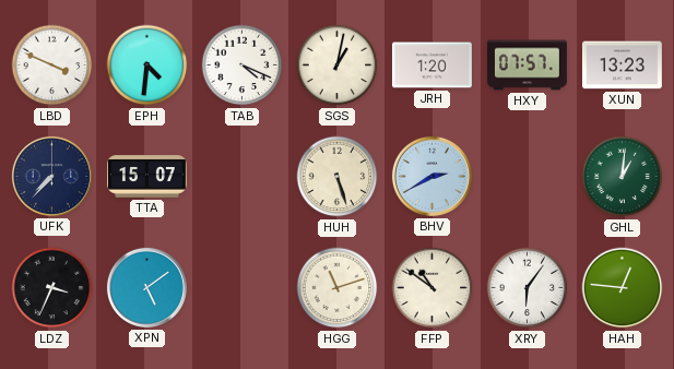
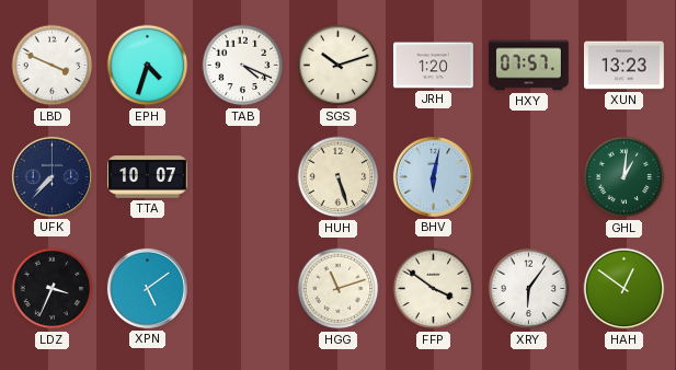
EPH: 4:31 -> 4:33
SGS: 1:02 -> 10:12
TTA: 15:07 -> 10:07
BHV: 2:40 -> 6:02
FFP: 10:51 -> 3:51
HAH: 12:46 -> 12:51
